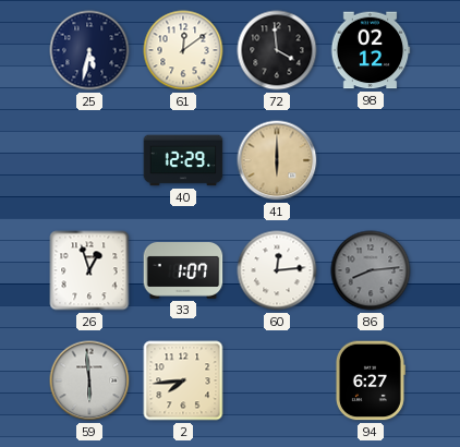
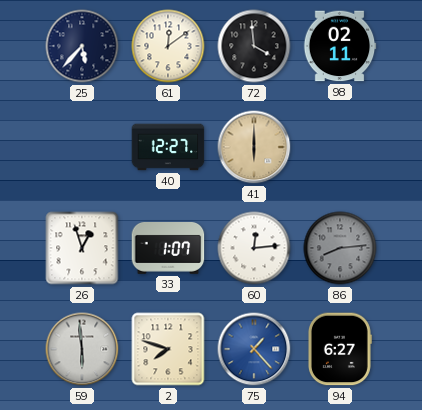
25: 5:32 -> 5:37
98: 02:12 -> 02:11
40: 12:29 -> 12:27
2: 7:44 -> 7:48
75: none -> 1:23
